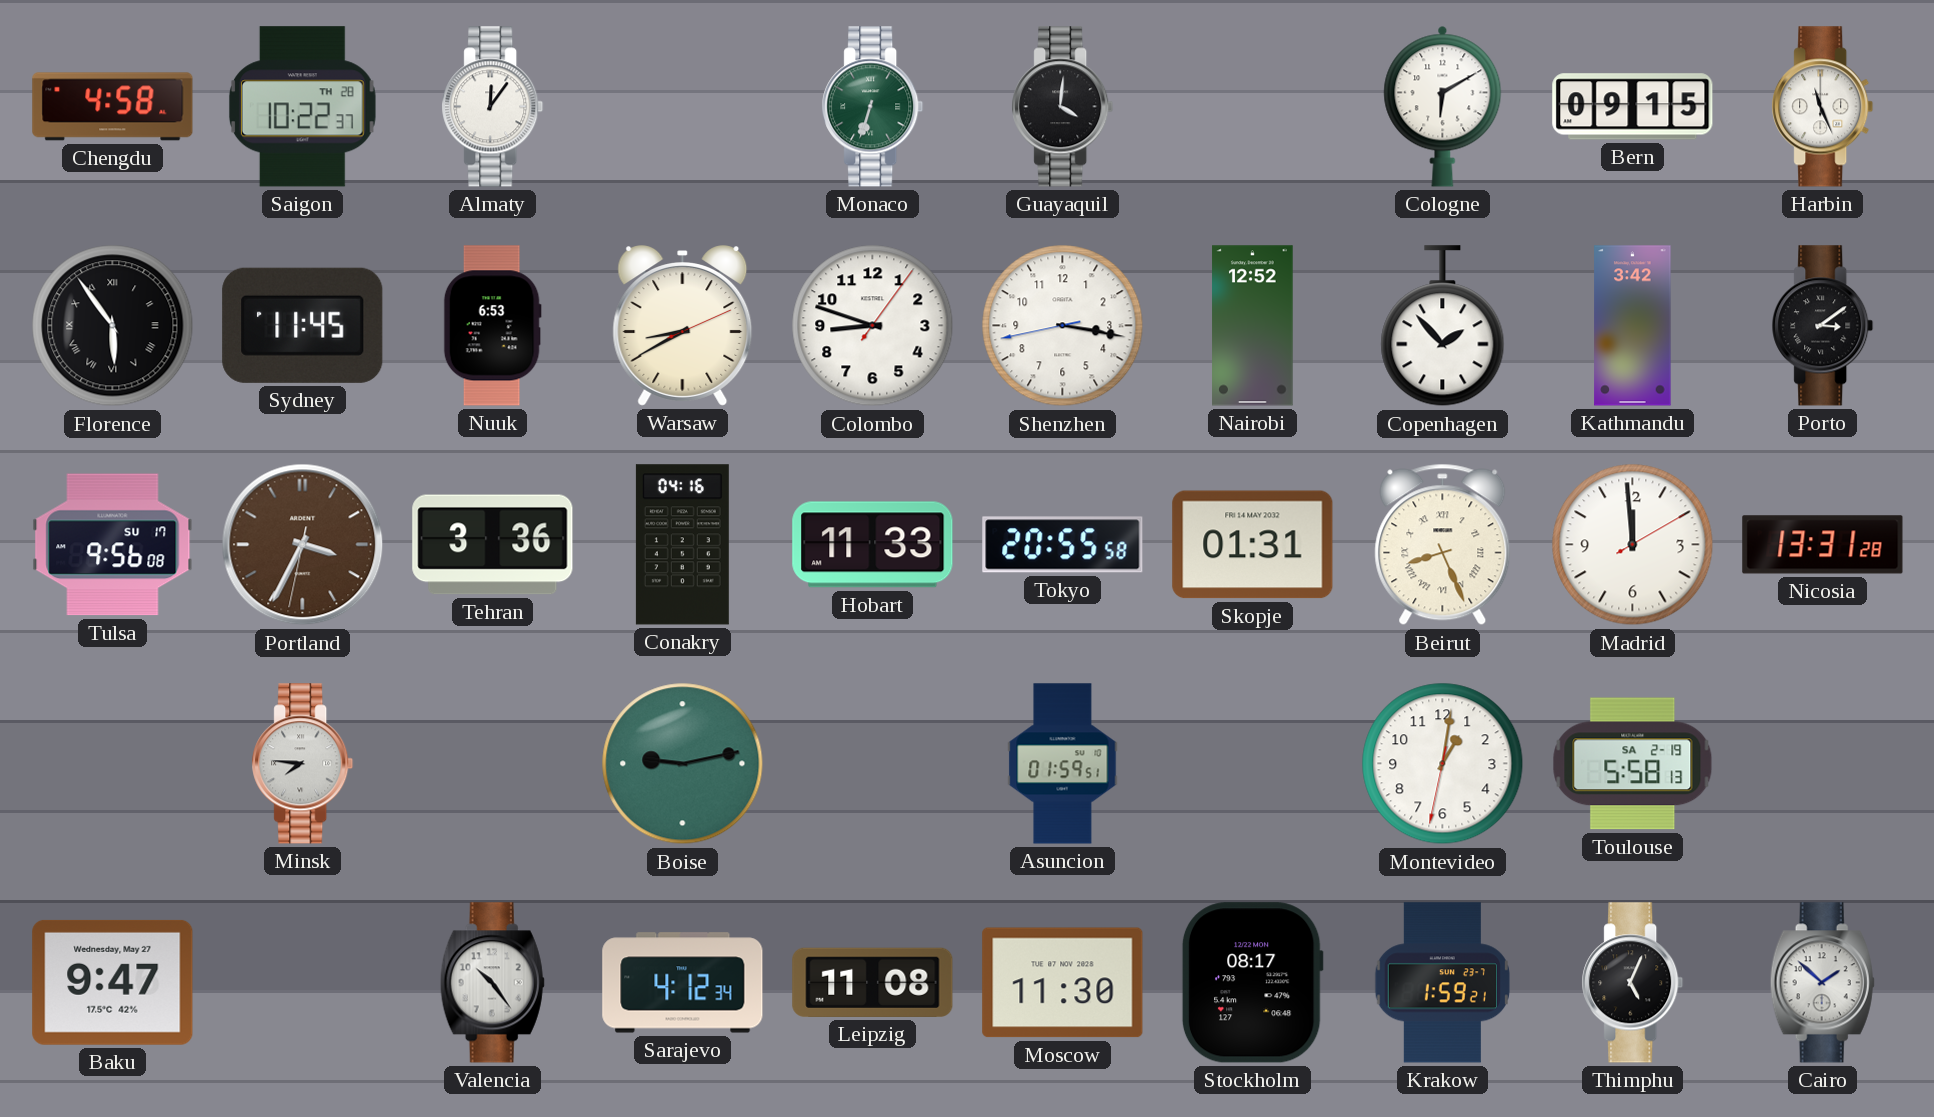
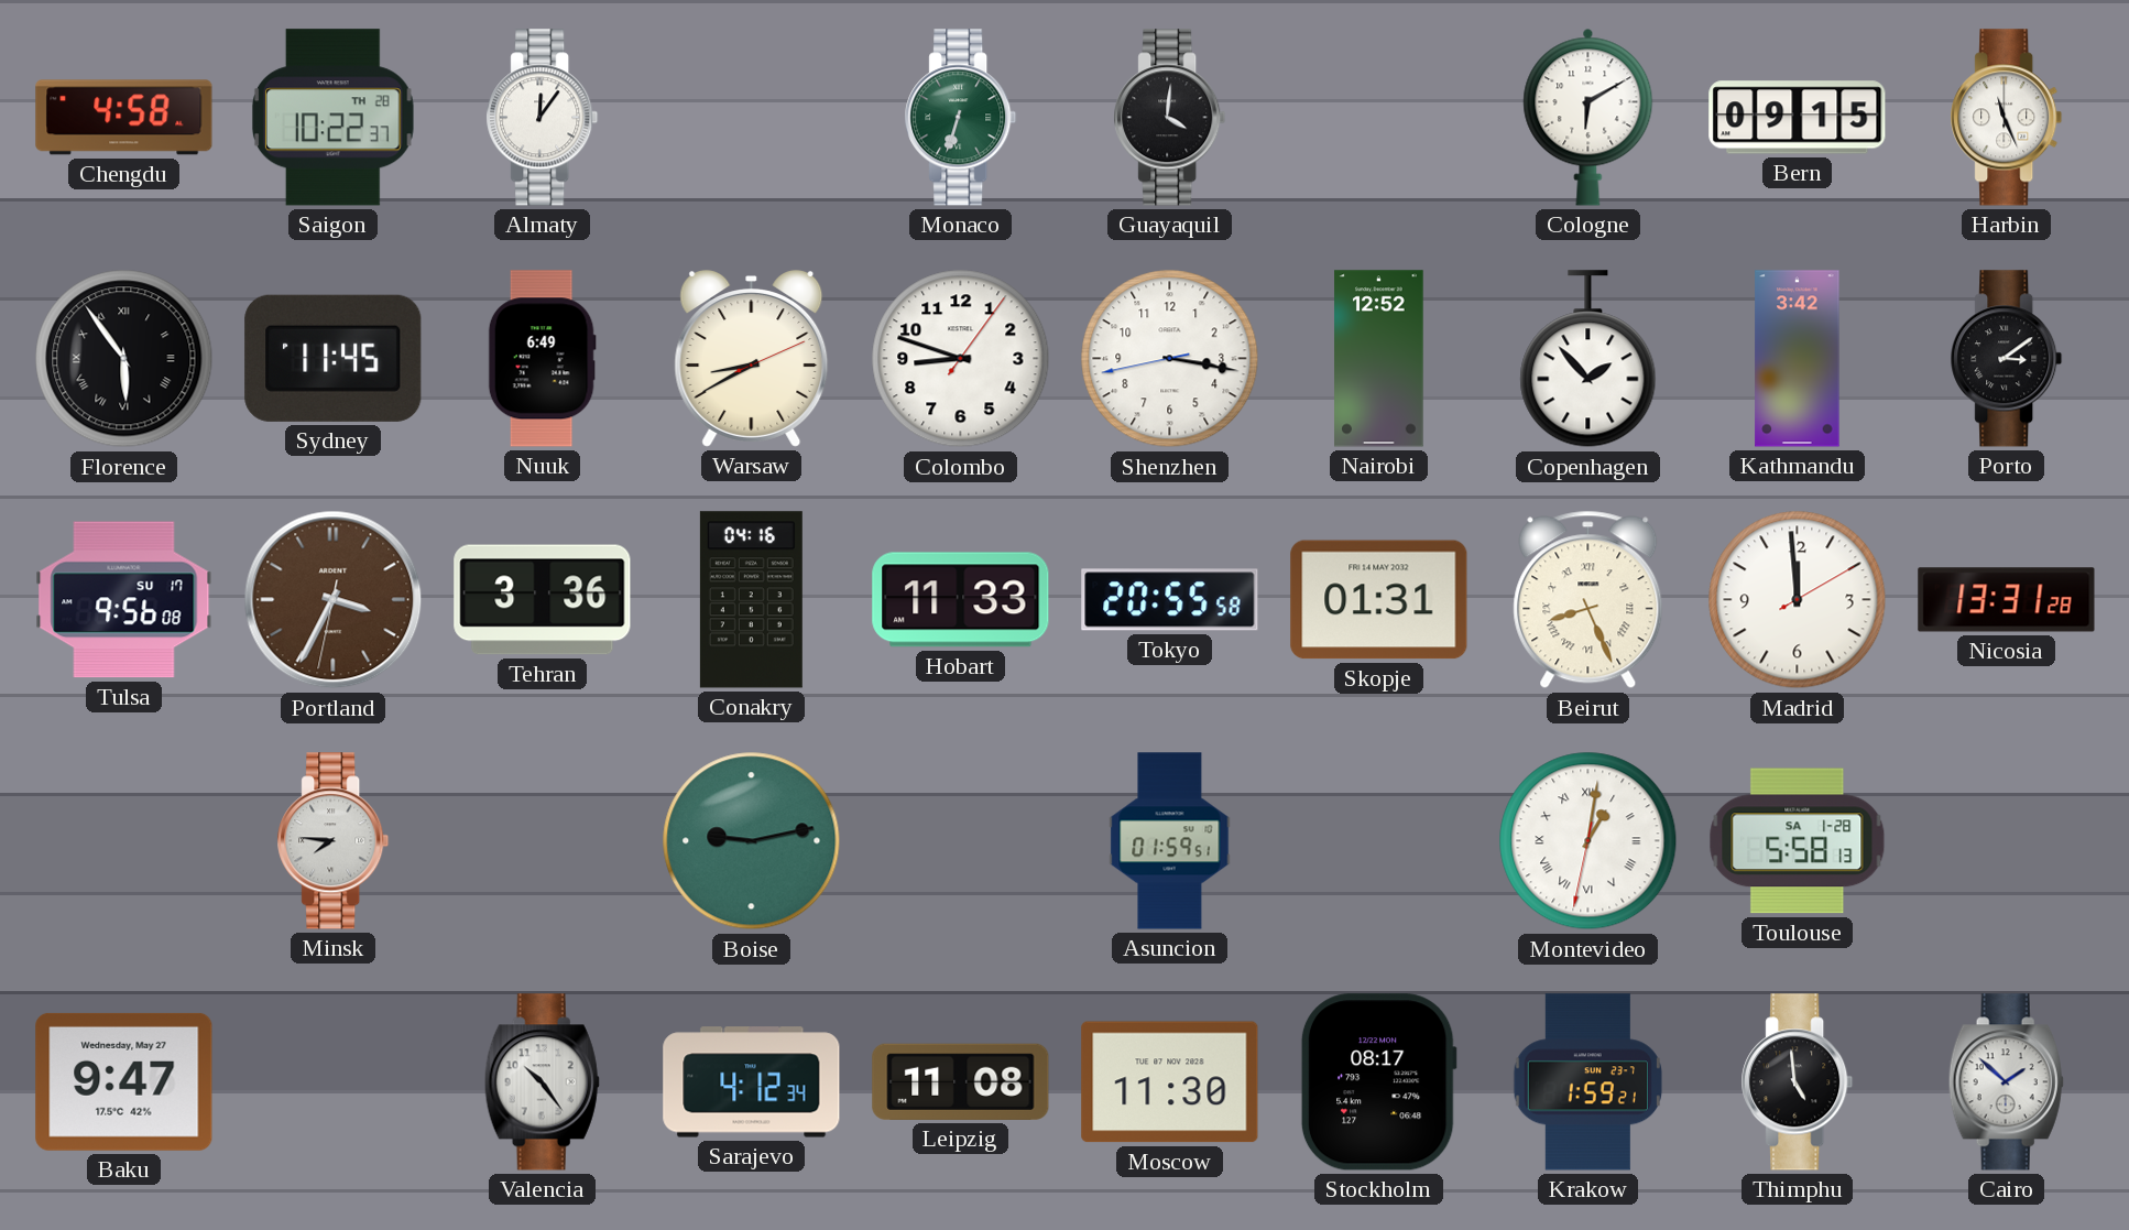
Nuuk: 6:53 -> 6:49
Montevideo numerals: Arabic -> Roman
Toulouse date: SA 2-19 -> SA 1-28
Thimphu: 5:04 -> 4:59
